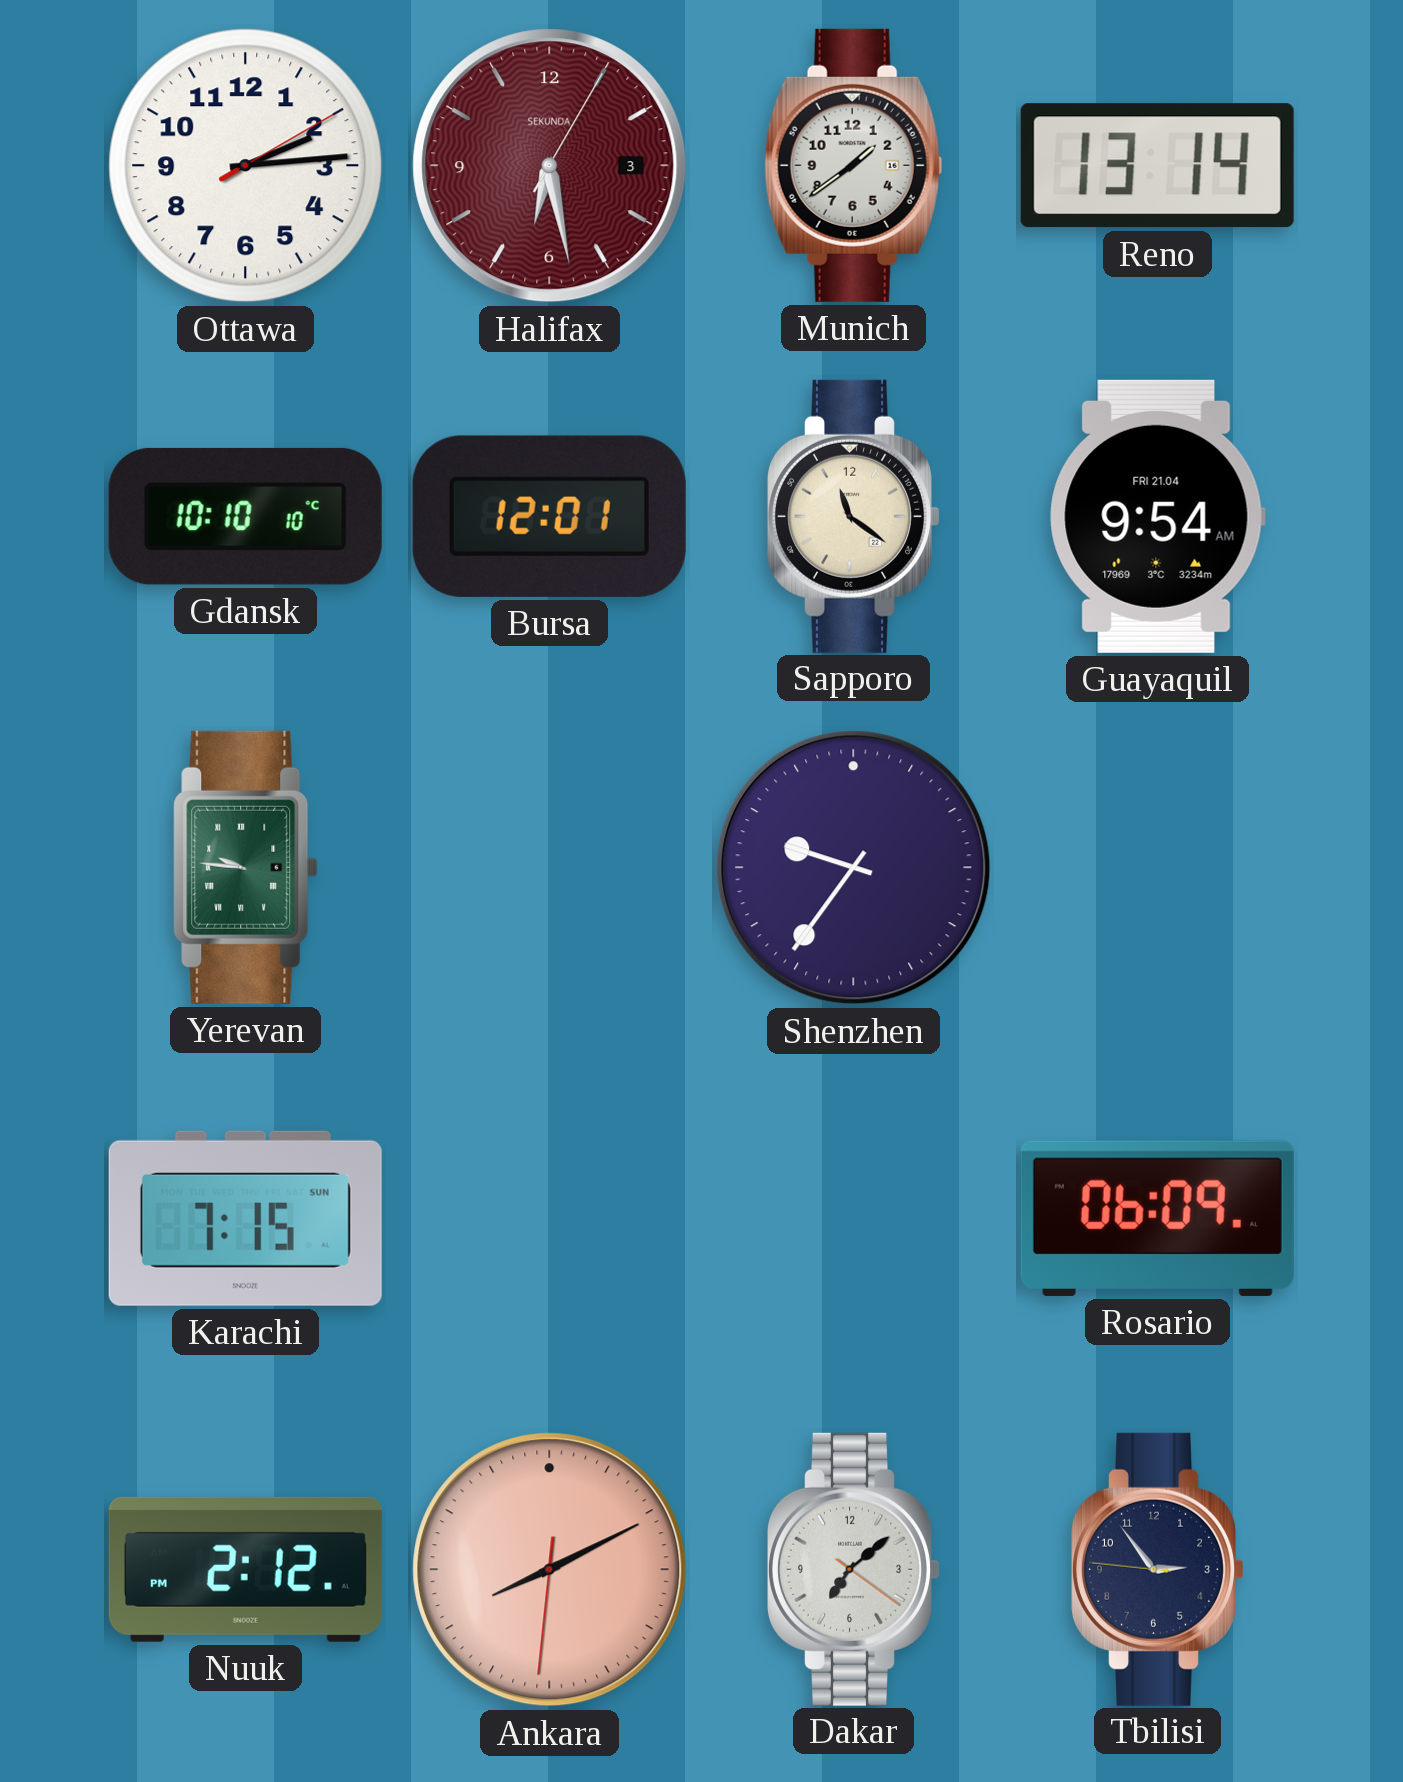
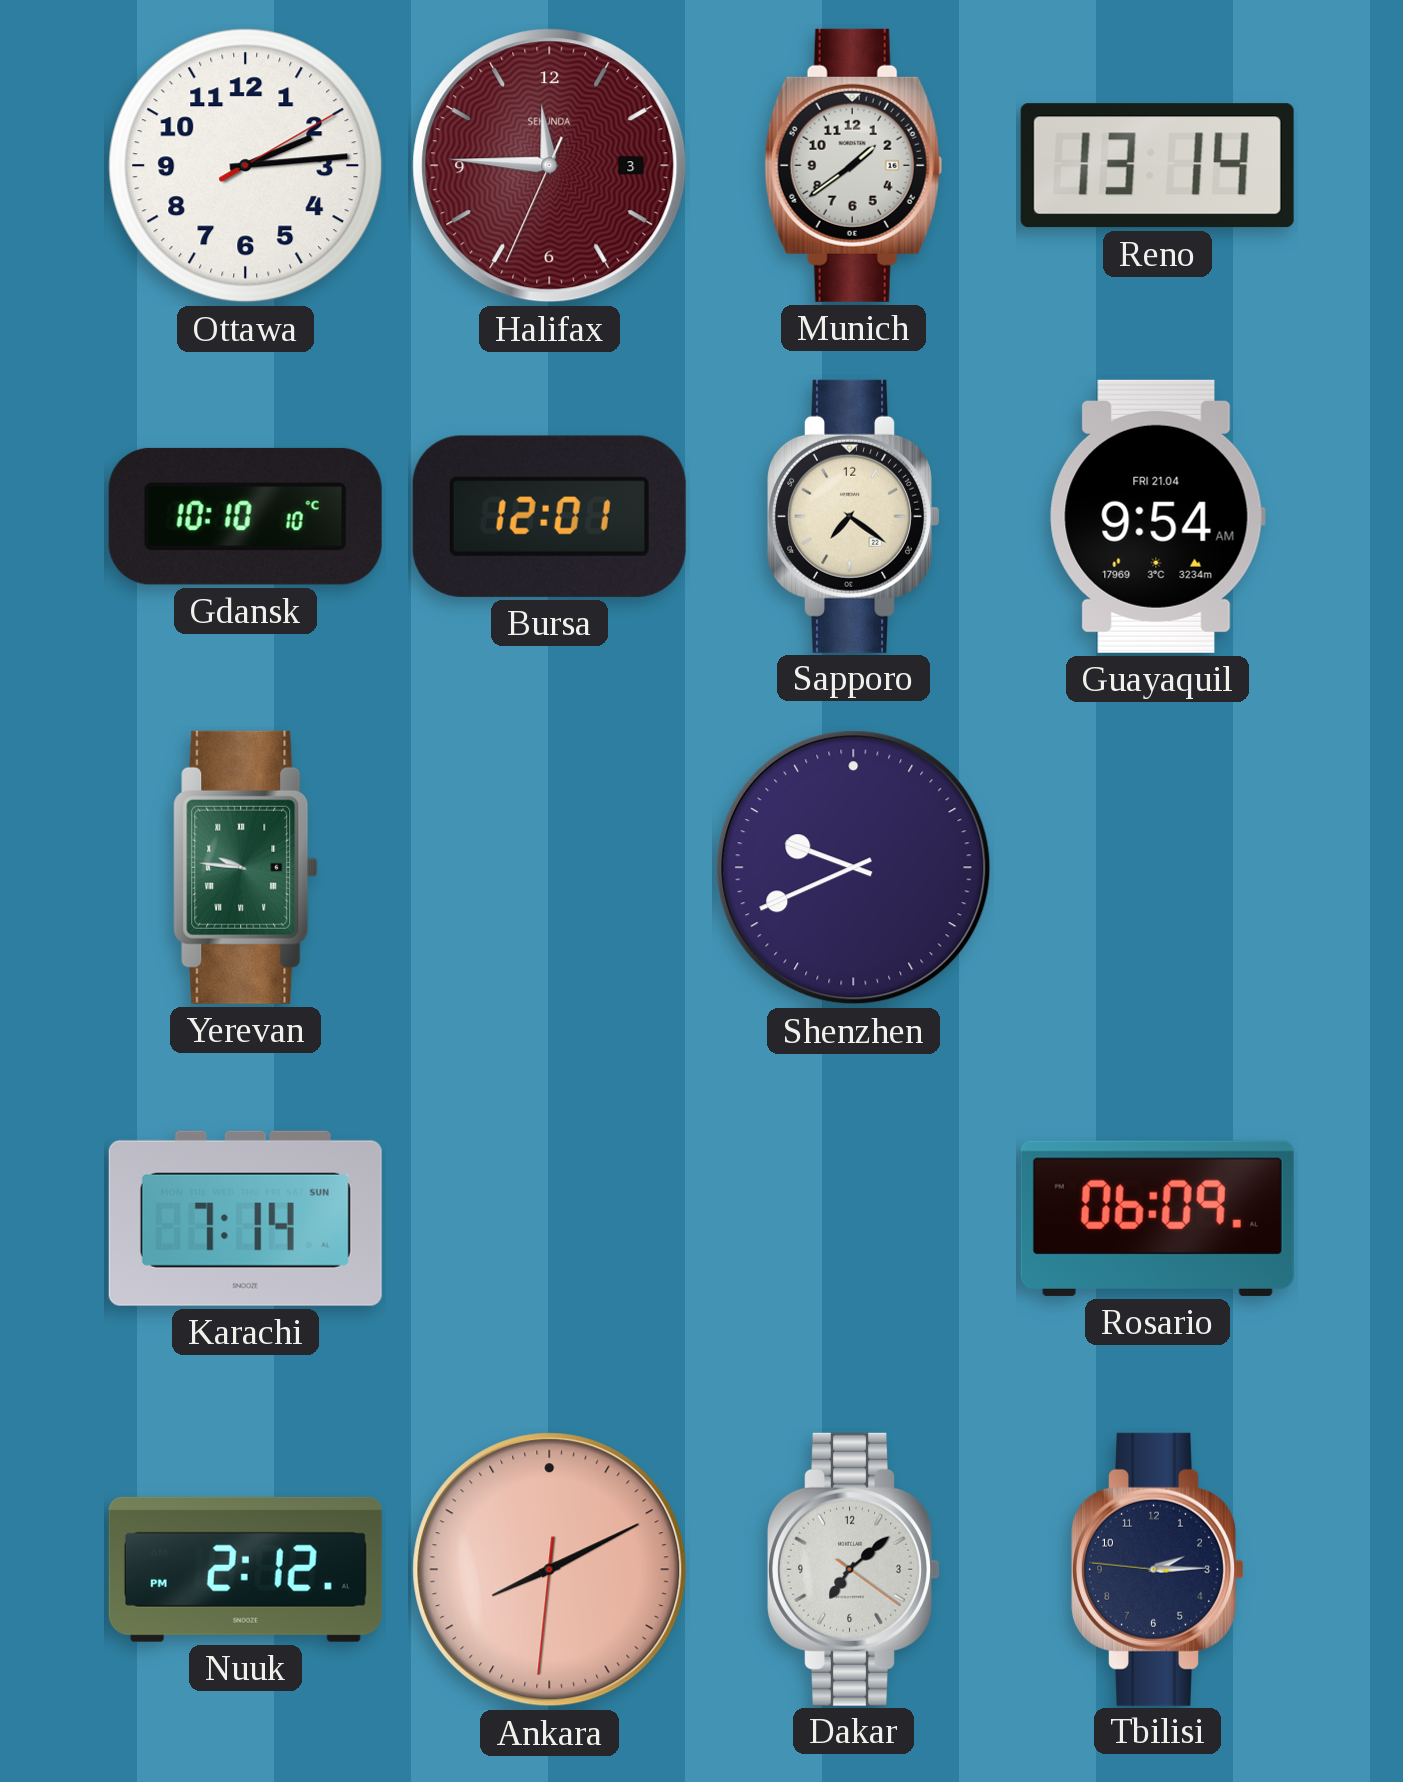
Halifax: 6:28 -> 11:45
Sapporo: 11:21 -> 7:21
Shenzhen: 9:36 -> 9:41
Karachi: 7:15 -> 7:14
Tbilisi: 2:53 -> 2:14
